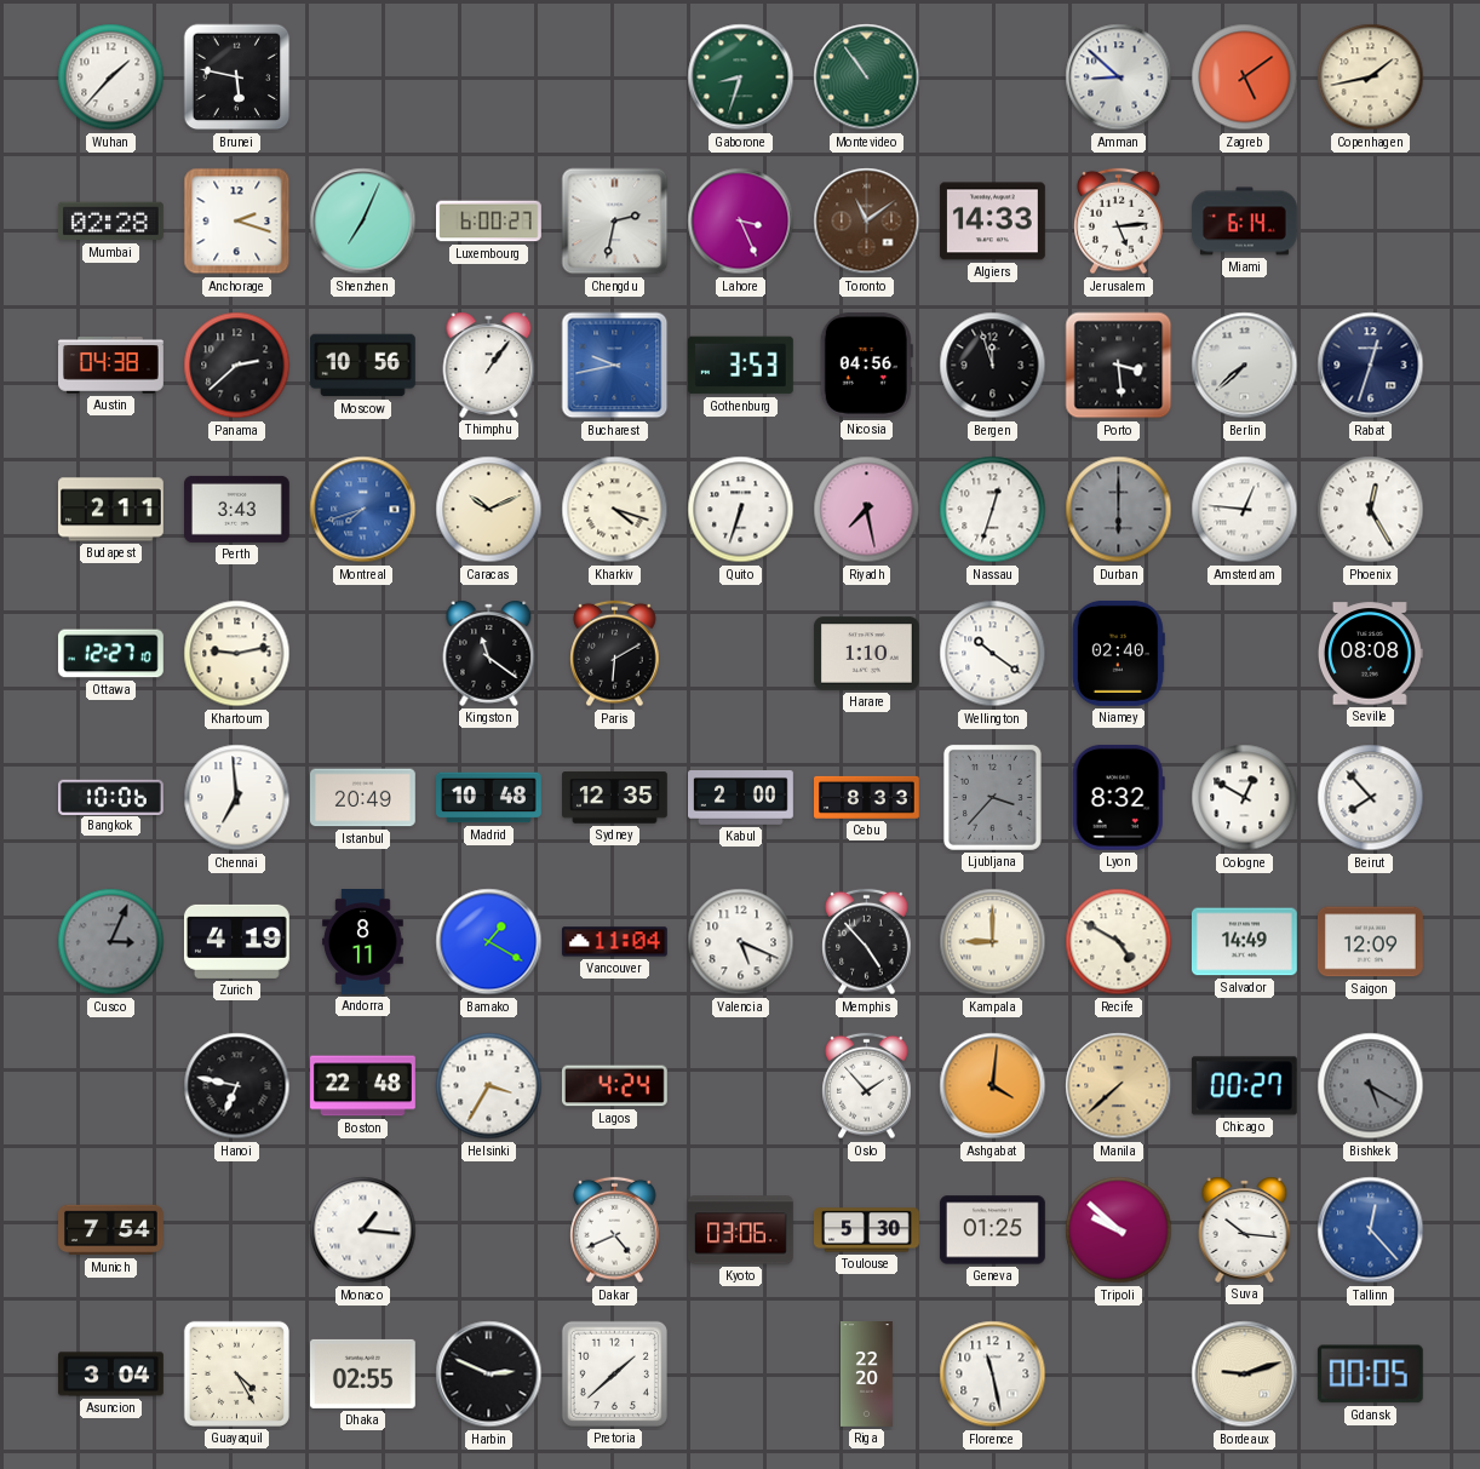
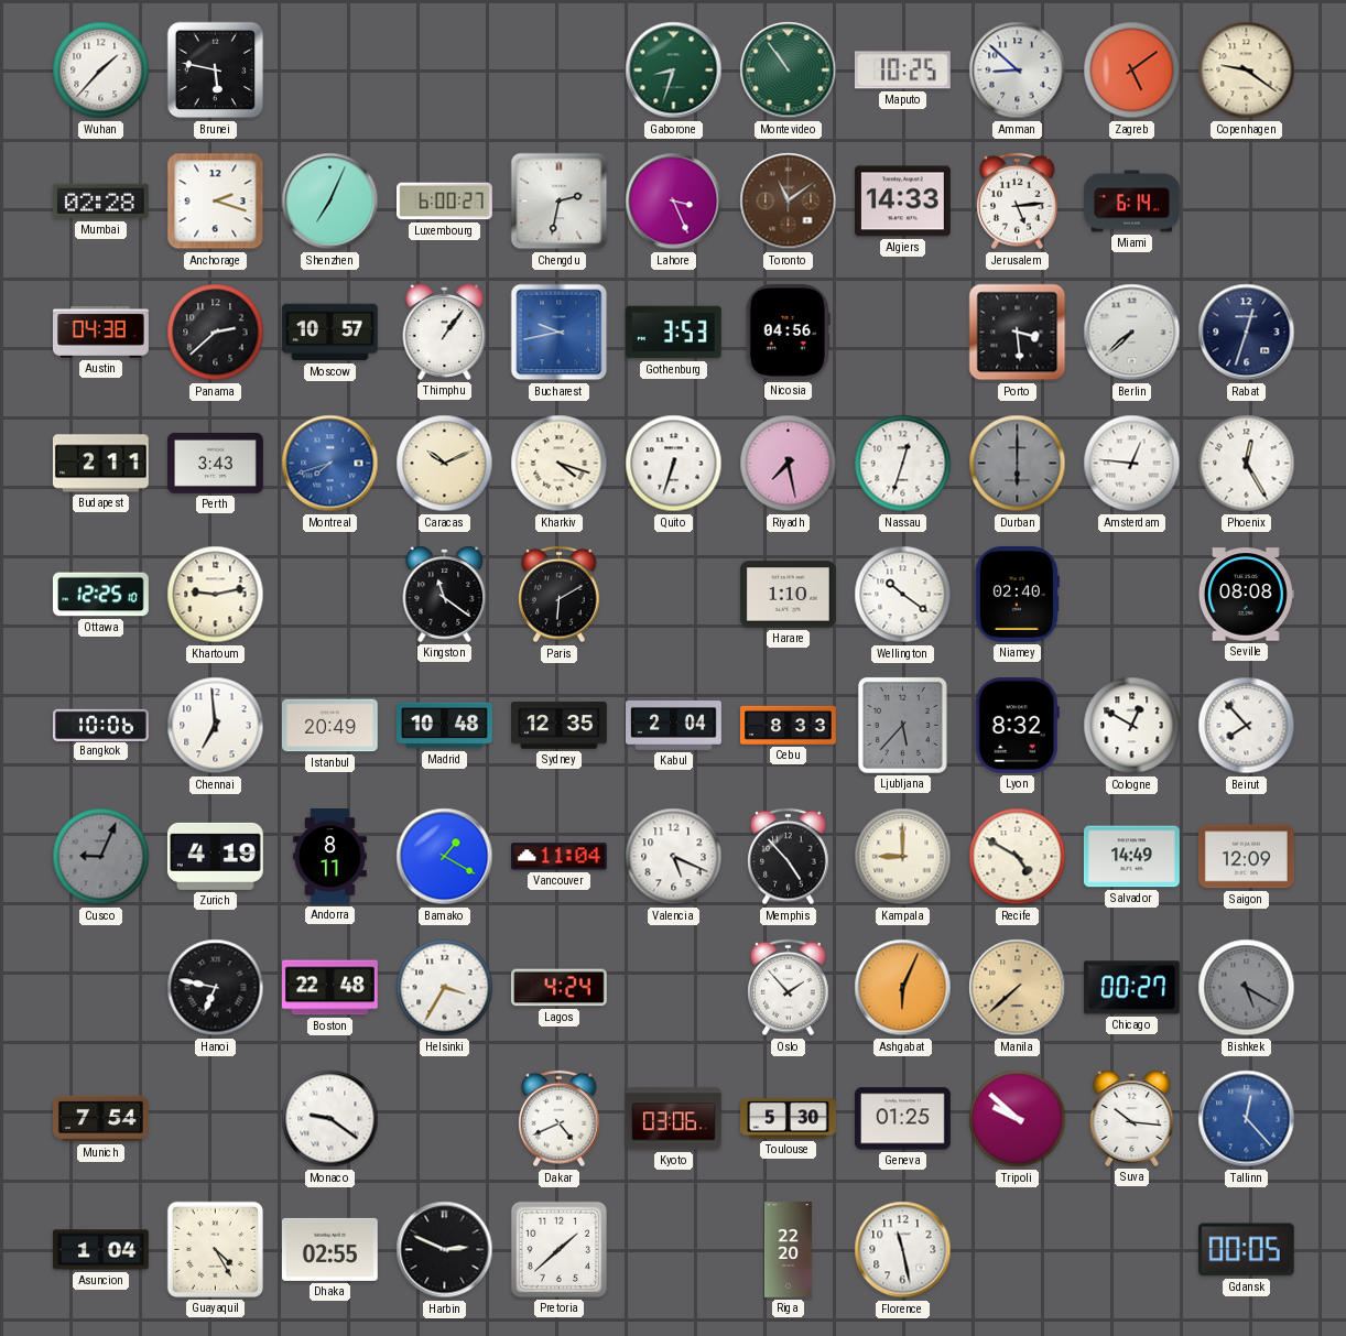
Maputo: none -> 10:25
Copenhagen: 1:43 -> 9:21
Moscow: 10:56 -> 10:57
Bergen: 11:57 -> none
Ottawa: 12:27 -> 12:25
Kabul: 2:00 -> 2:04
Ljubljana: 3:37 -> 5:37
Cusco: 3:04 -> 9:04
Ashgabat: 4:01 -> 6:04
Monaco: 1:16 -> 9:21
Asuncion: 3:04 -> 1:04
Bordeaux: 9:12 -> none
